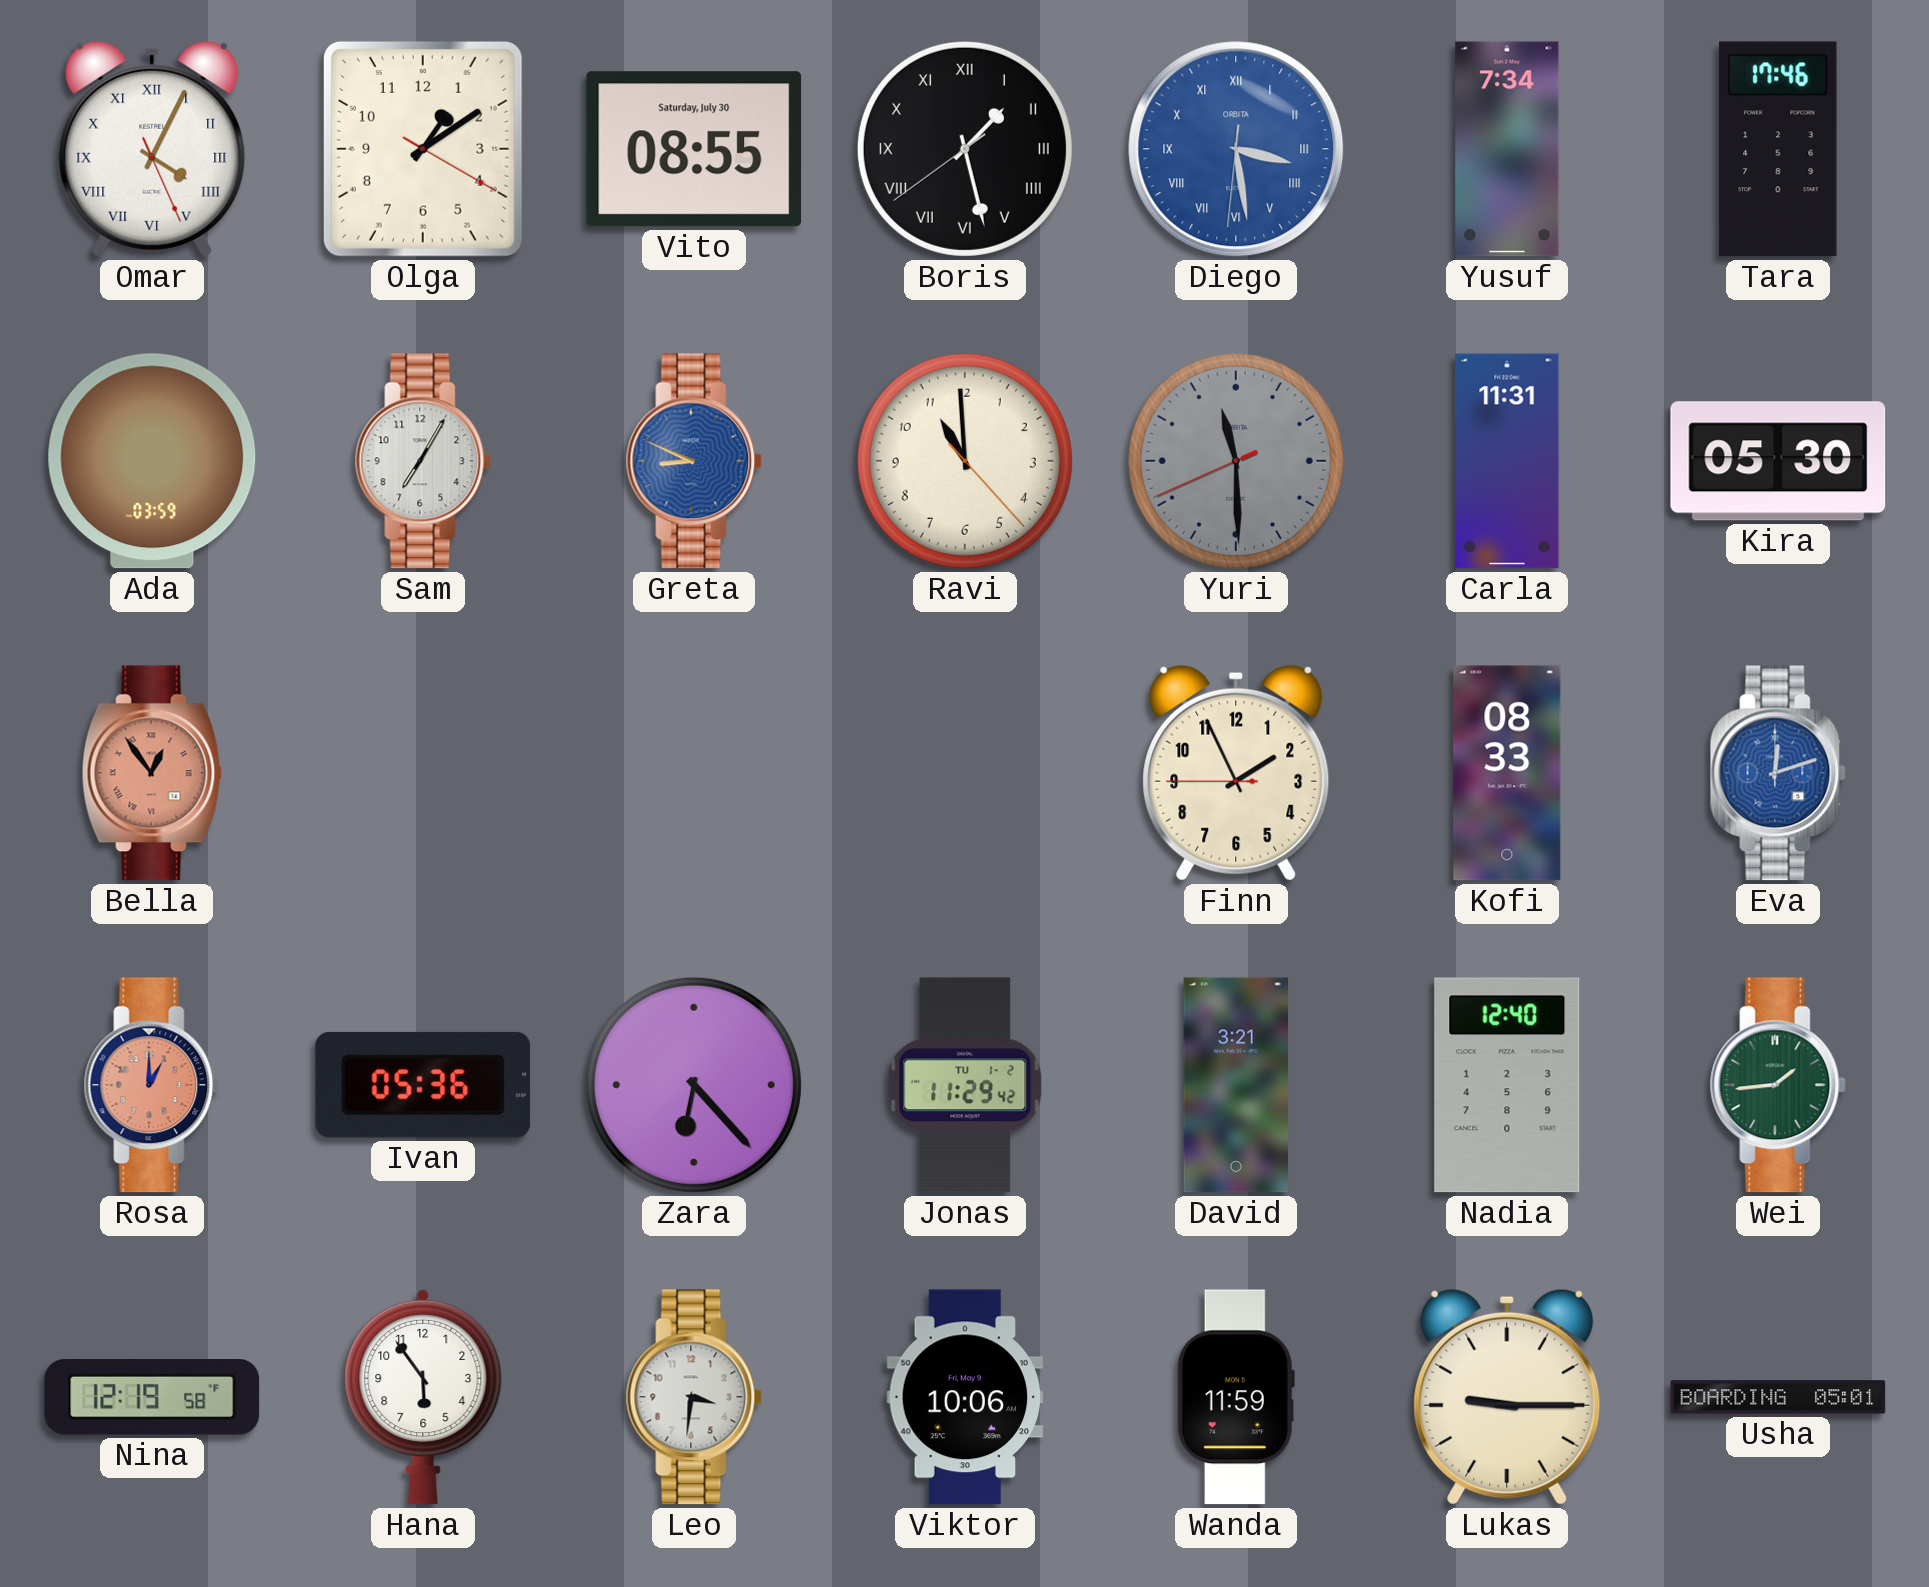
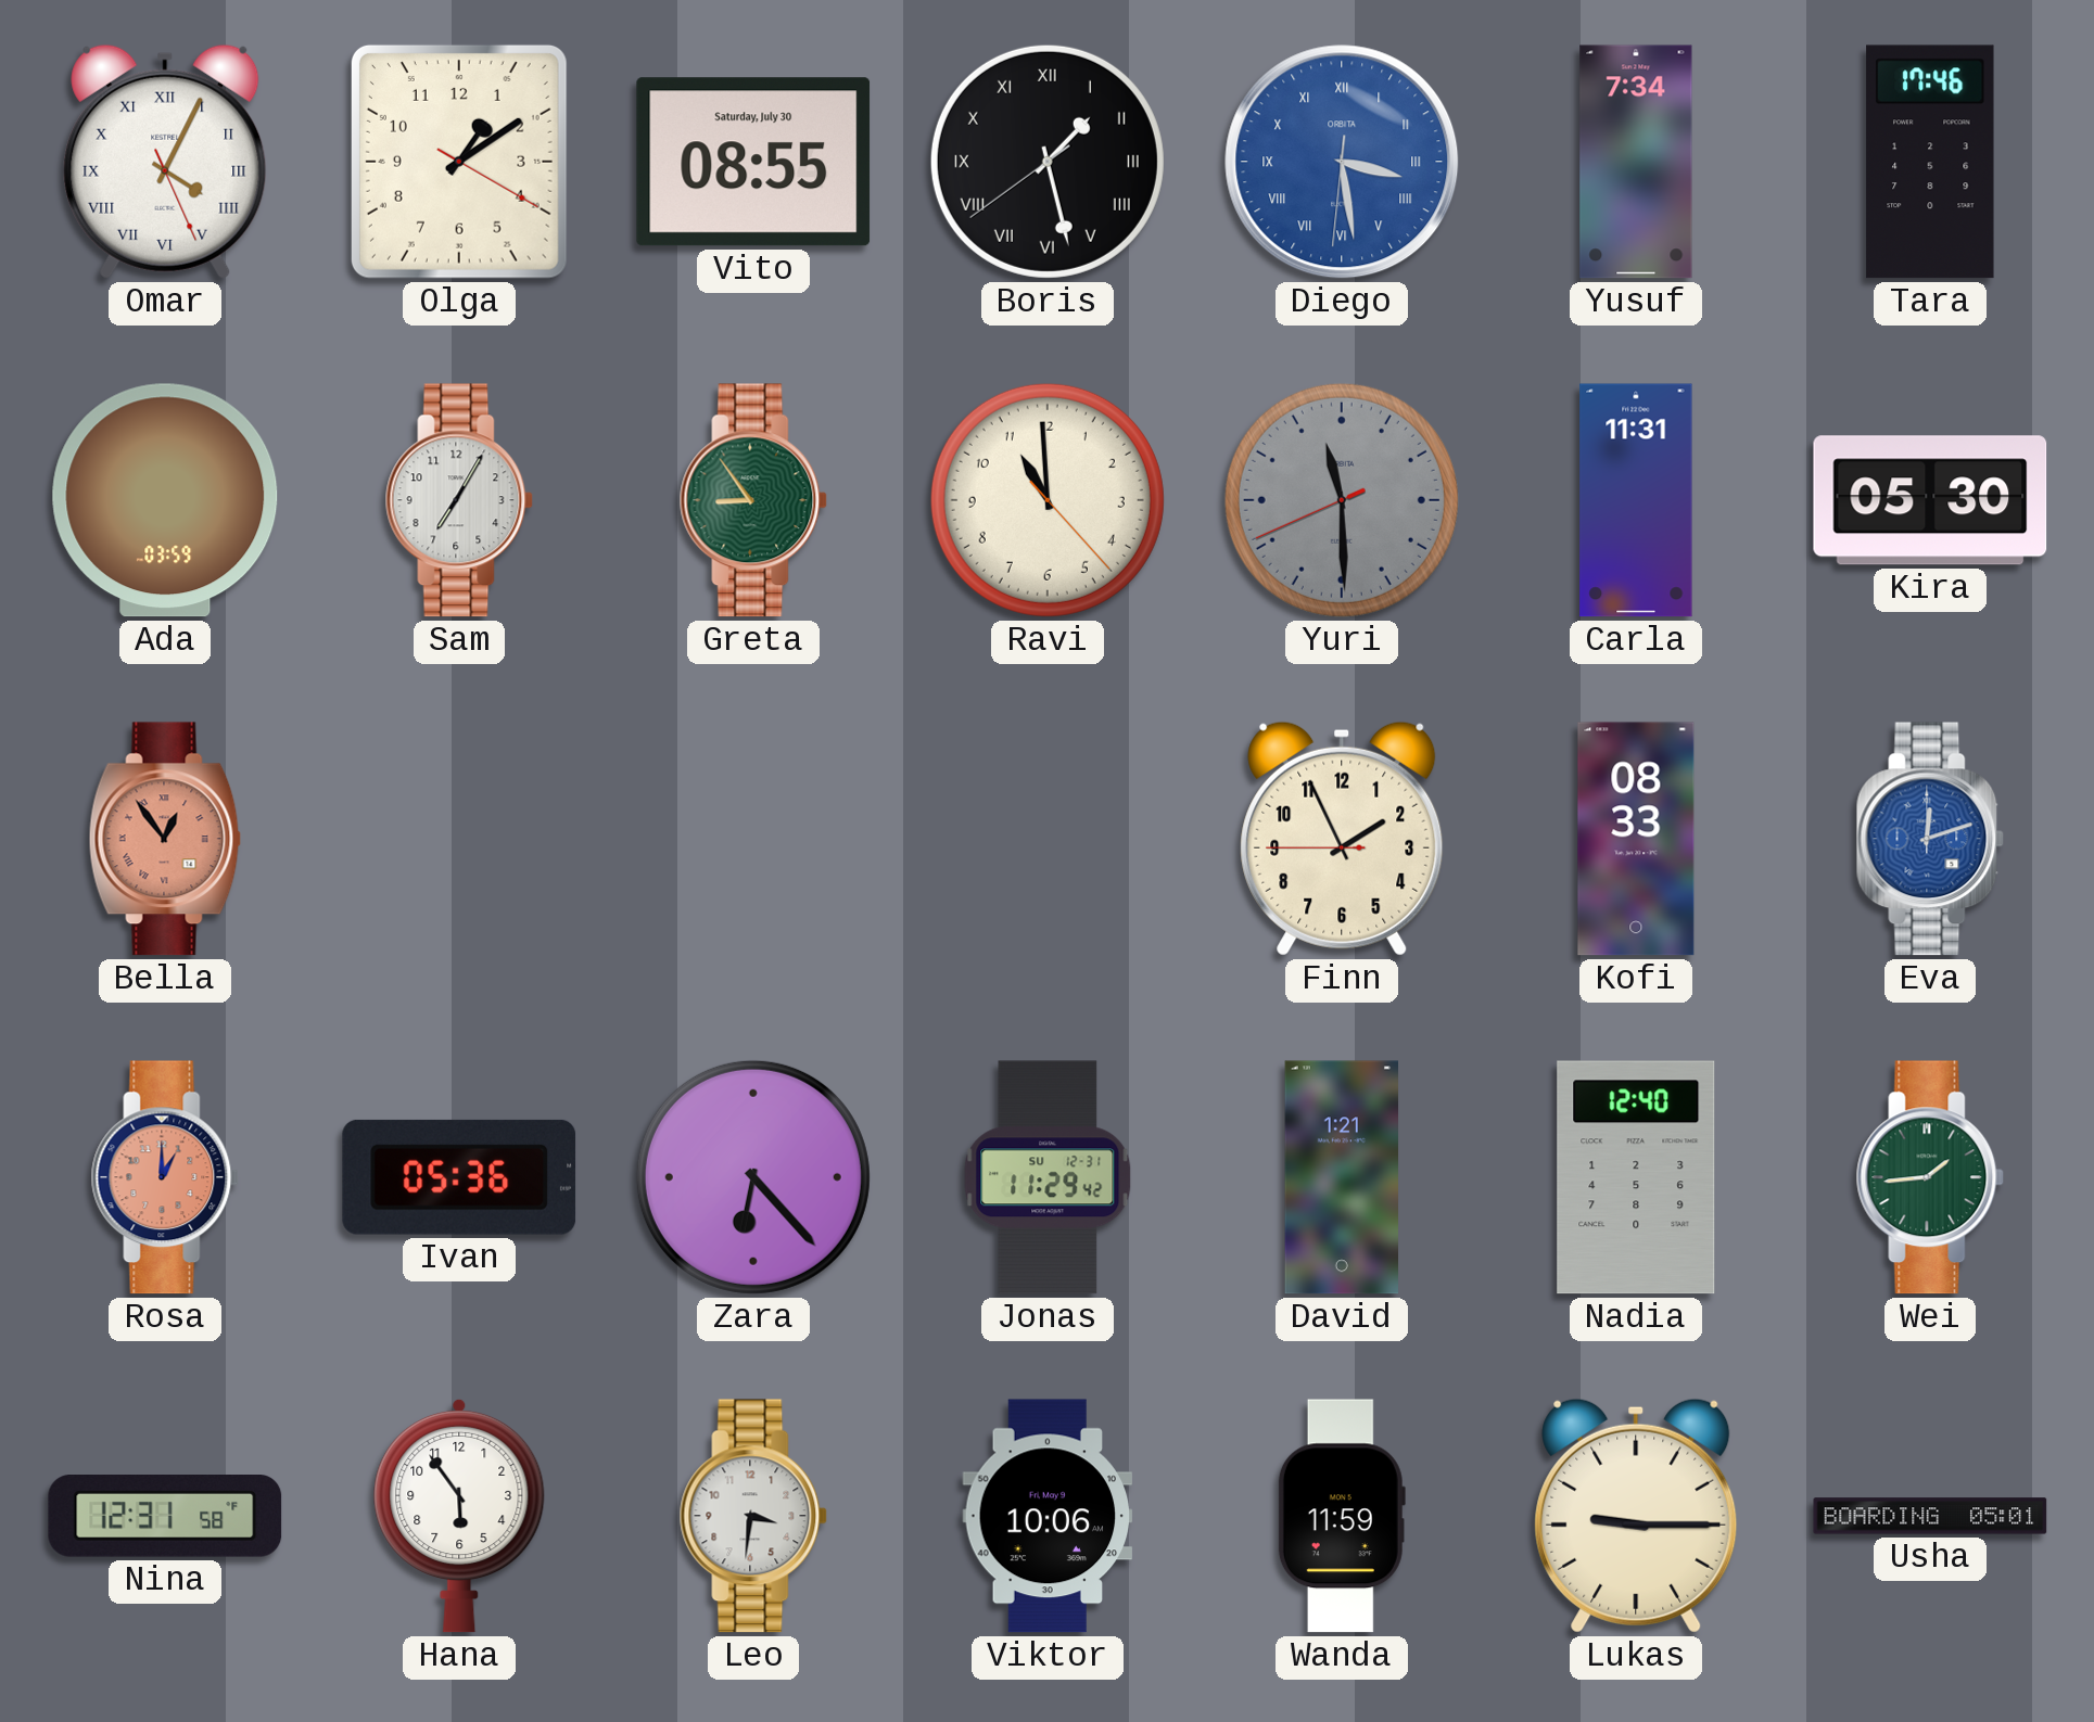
Greta: 8:49 -> 8:54
Greta dial: blue -> green
Jonas date: TU 1-2 -> SU 12-31
David: 3:21 -> 1:21
Nina: 12:19 -> 12:31
